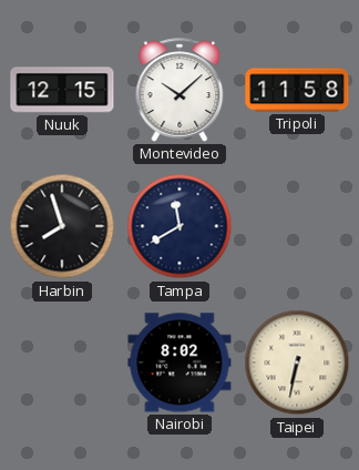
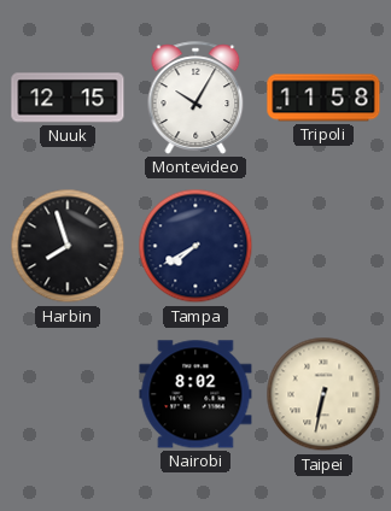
Montevideo: 10:08 -> 10:05
Tampa: 11:40 -> 7:40
